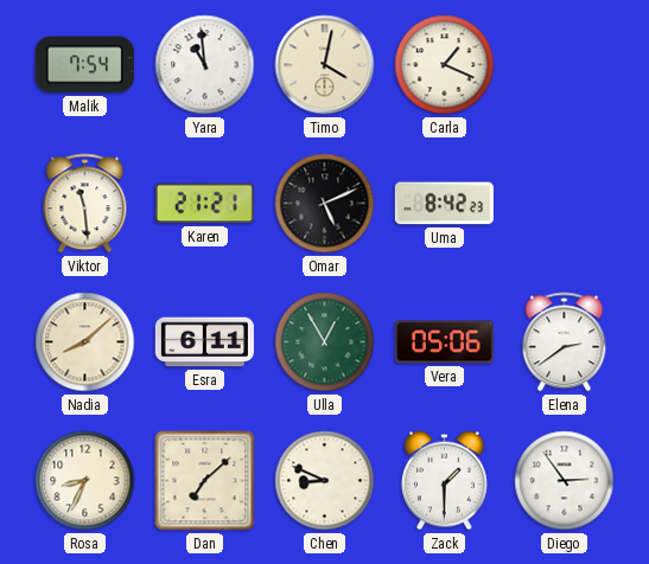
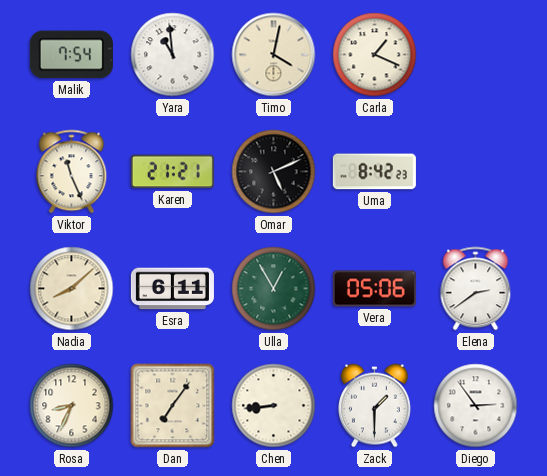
Viktor: 11:29 -> 11:26
Dan: 7:08 -> 7:06
Chen: 8:49 -> 8:44
